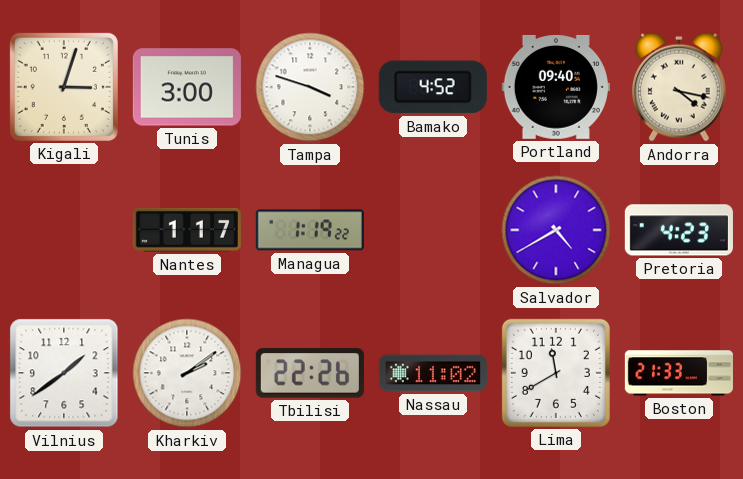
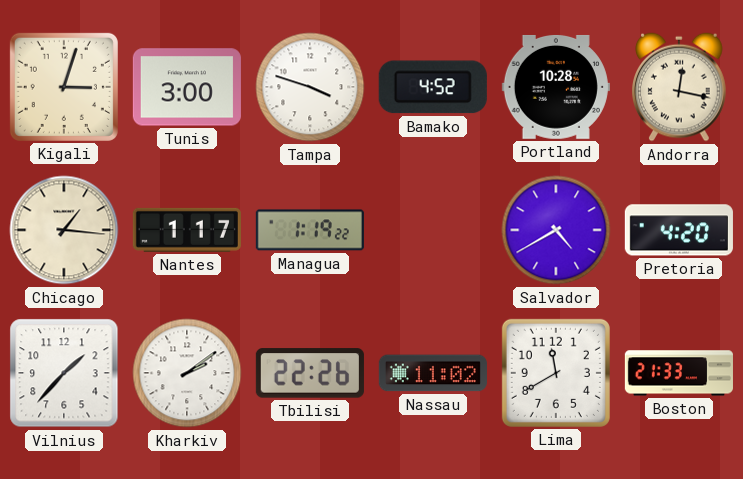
Portland: 09:40 -> 10:28
Andorra: 4:17 -> 12:17
Chicago: none -> 1:16
Pretoria: 4:23 -> 4:20
Vilnius: 1:39 -> 1:37
